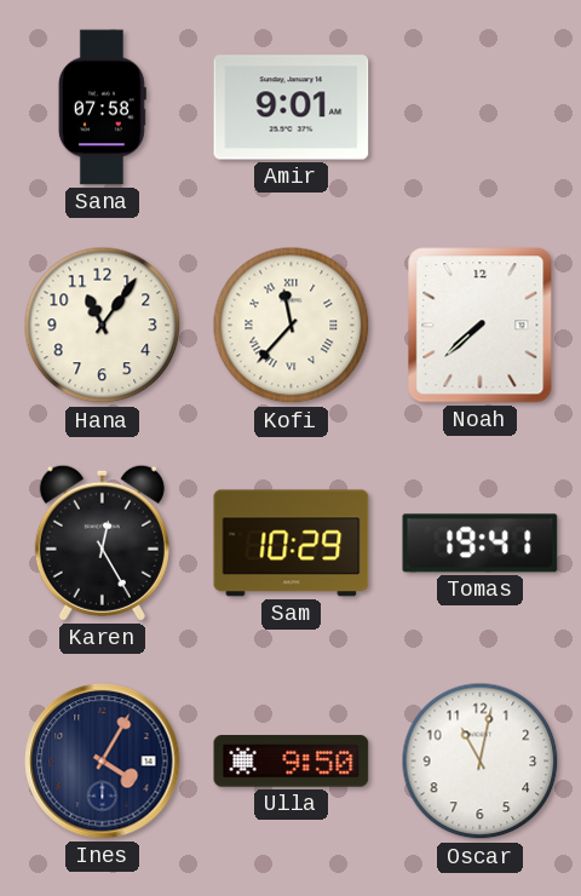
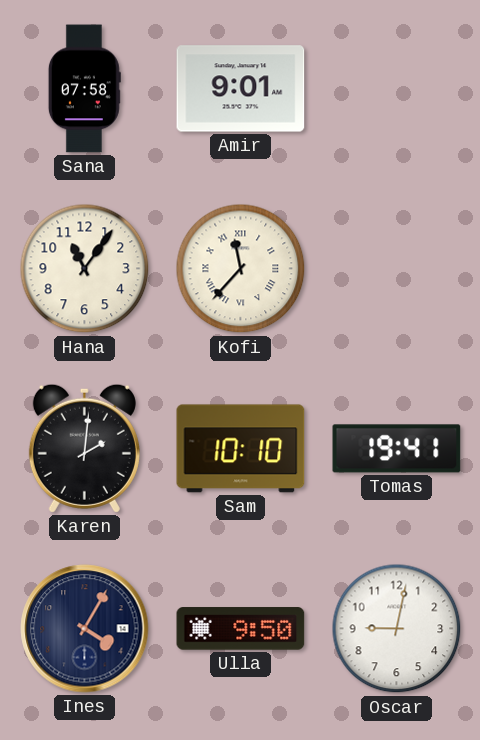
Noah: 7:38 -> none
Karen: 12:25 -> 2:01
Sam: 10:29 -> 10:10
Oscar: 11:02 -> 9:02
